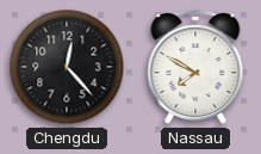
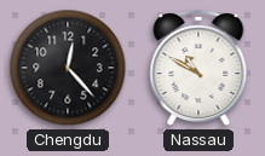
Nassau: 7:50 -> 10:50
